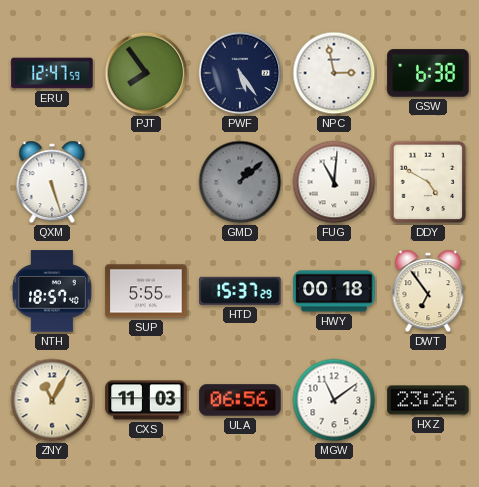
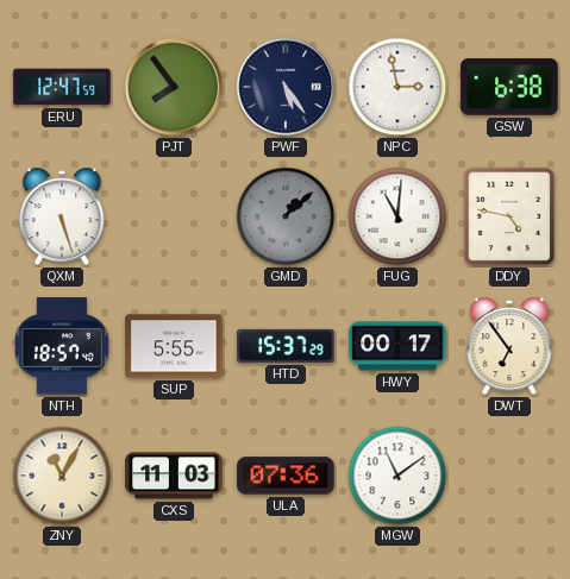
DDY: 4:50 -> 4:47
HWY: 00:18 -> 00:17
ULA: 06:56 -> 07:36
HXZ: 23:26 -> none
